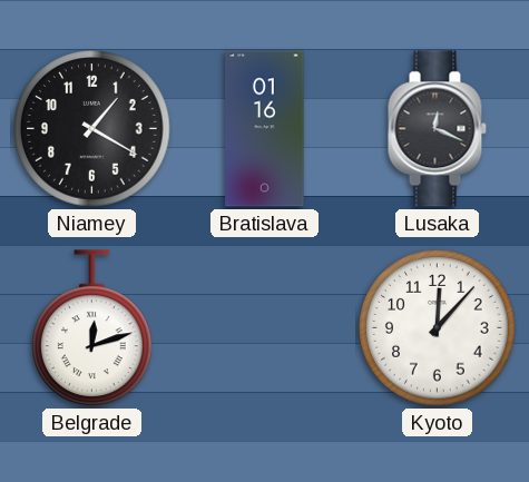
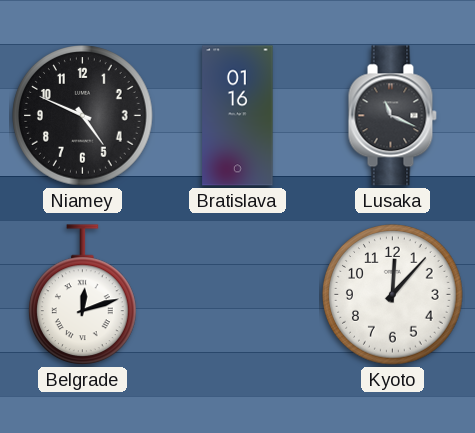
Niamey: 1:20 -> 4:49
Lusaka: 12:19 -> 11:19
